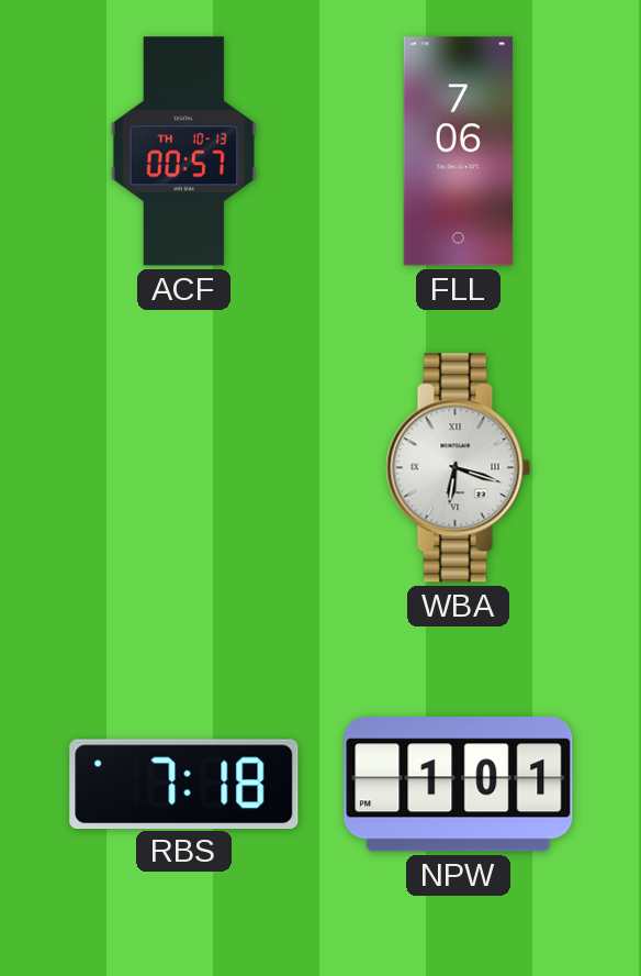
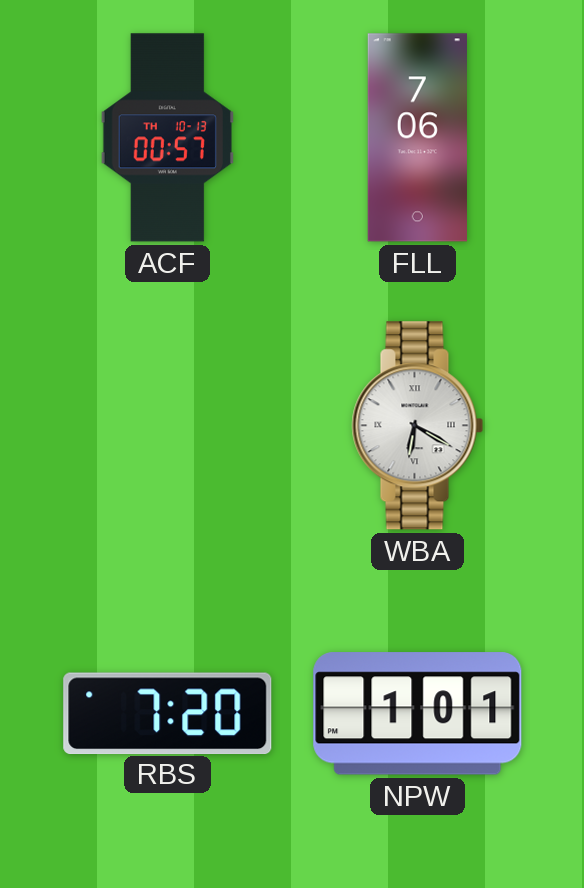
WBA: 6:18 -> 6:20
RBS: 7:18 -> 7:20
